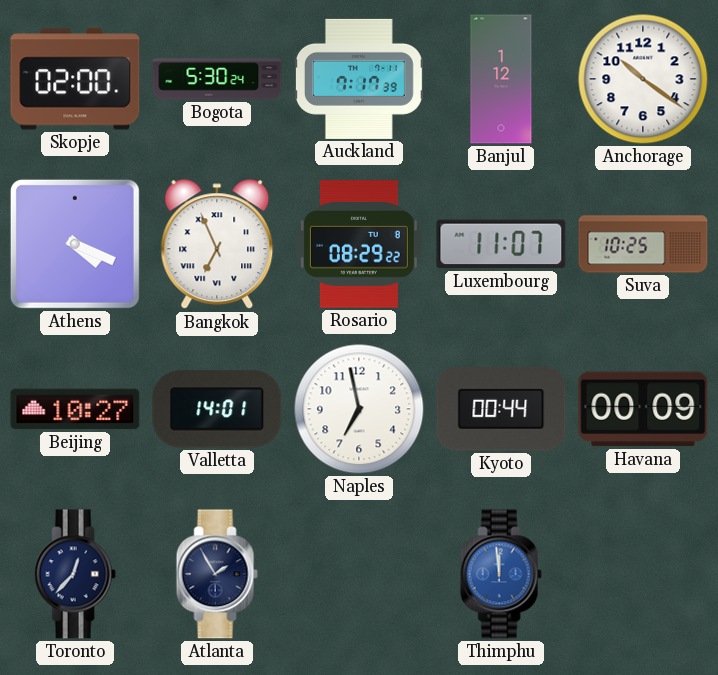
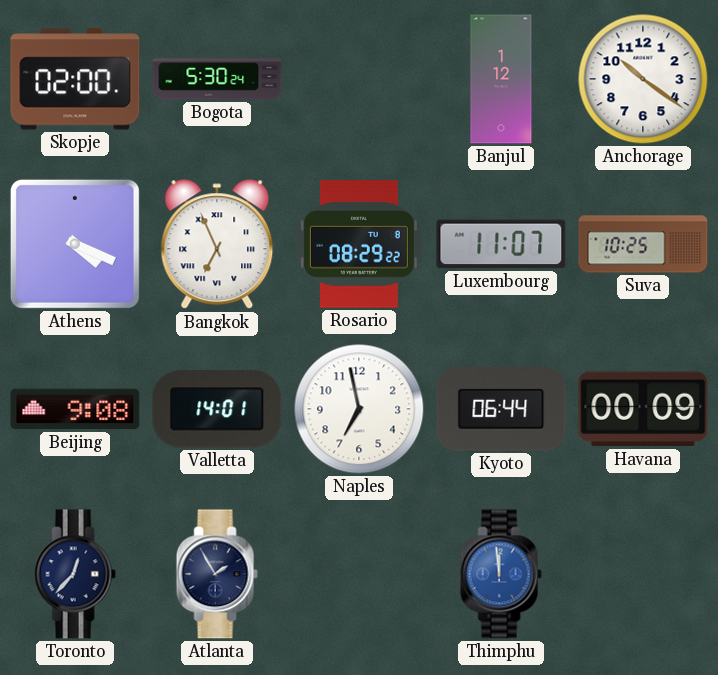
Auckland: 7:17 -> none
Beijing: 10:27 -> 9:08
Kyoto: 00:44 -> 06:44
